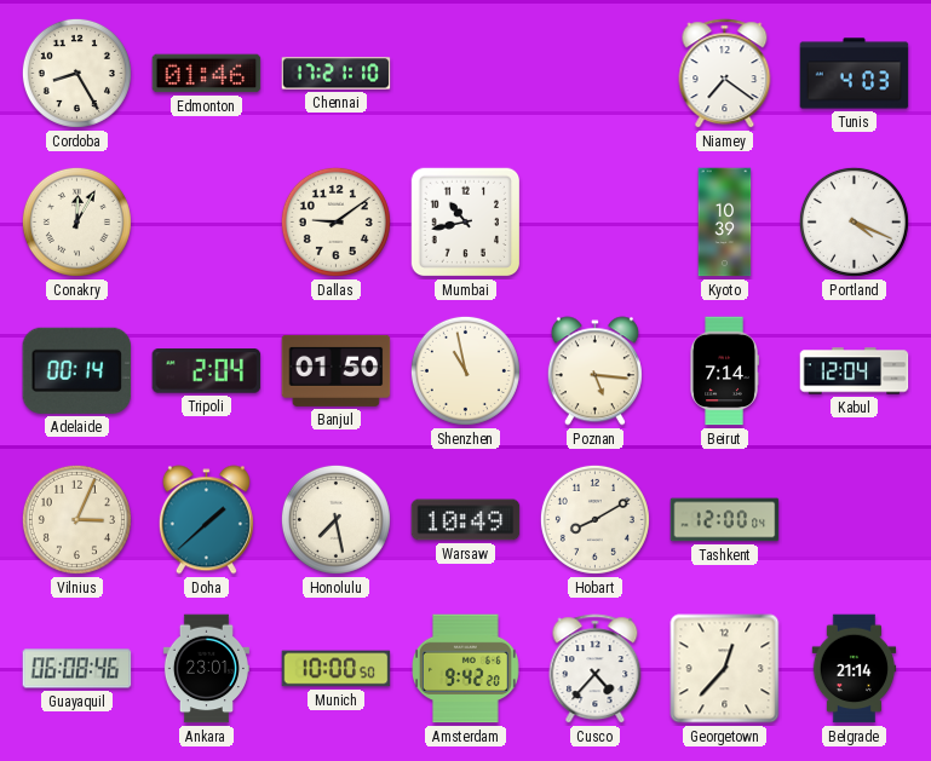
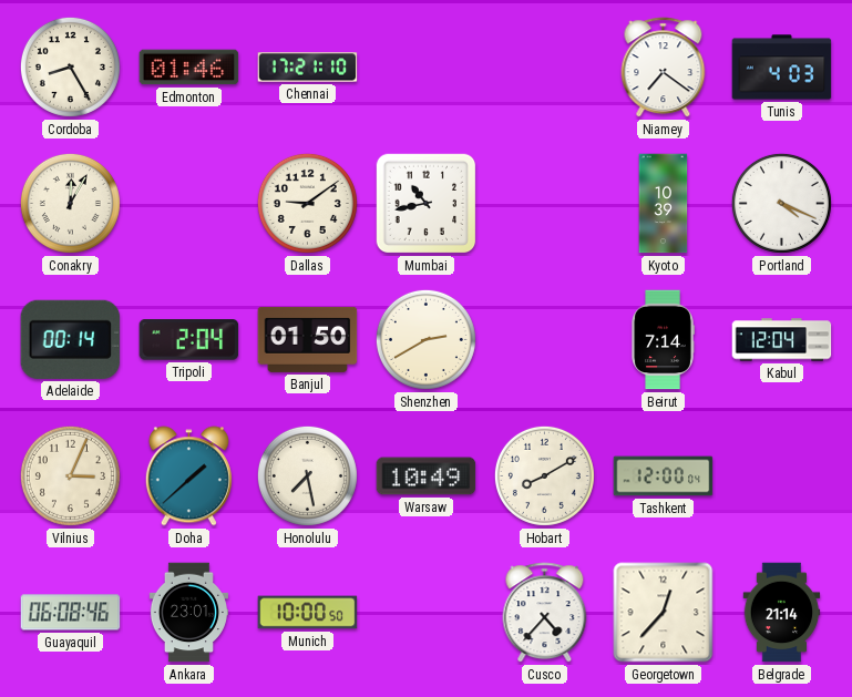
Shenzhen: 10:58 -> 2:40
Poznan: 5:16 -> none
Amsterdam: 9:42 -> none
